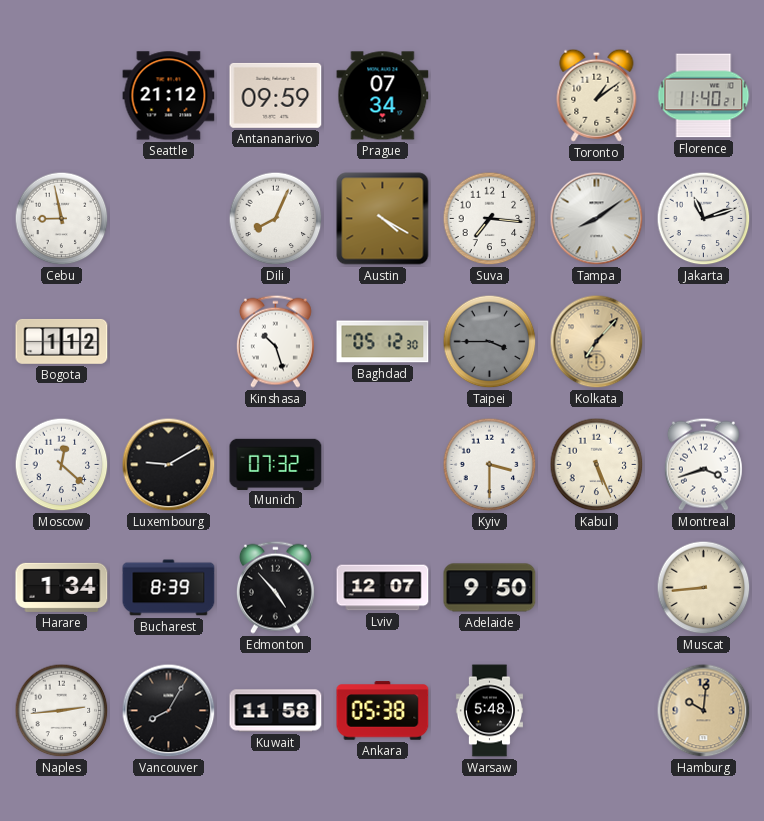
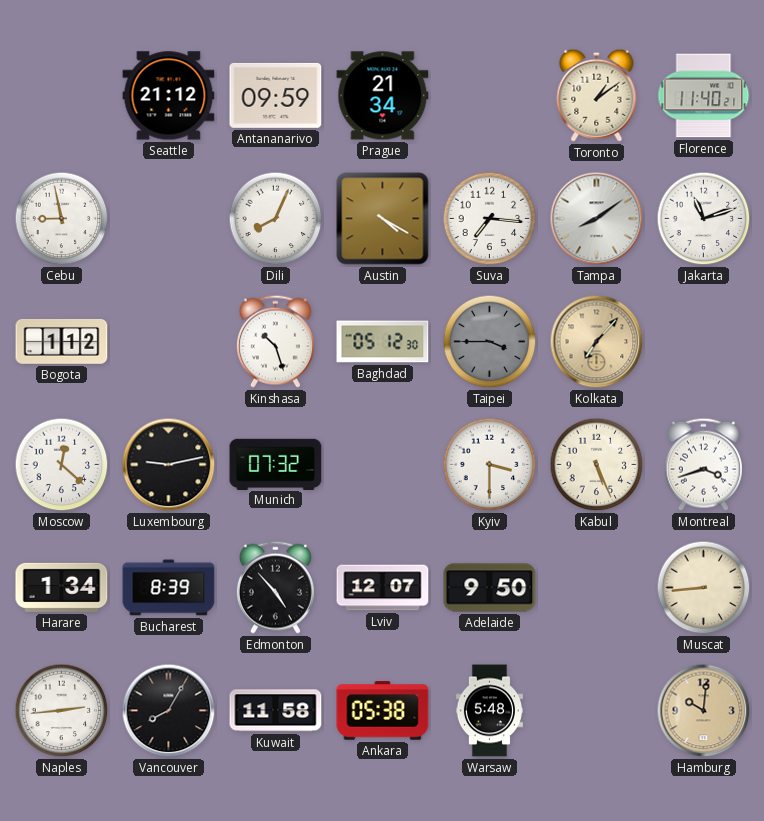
Prague: 07:34 -> 21:34
Luxembourg: 9:10 -> 9:13
